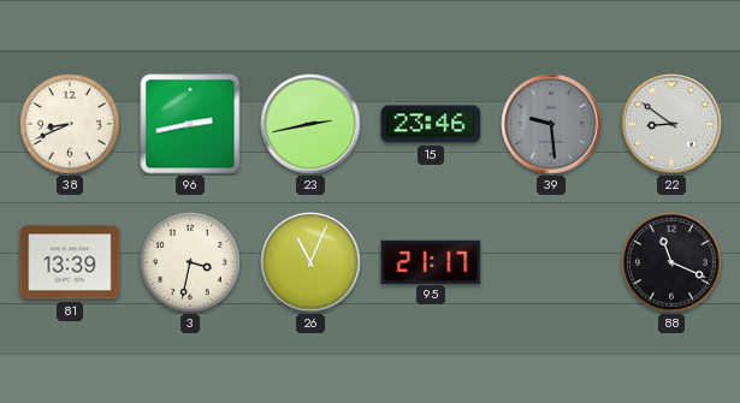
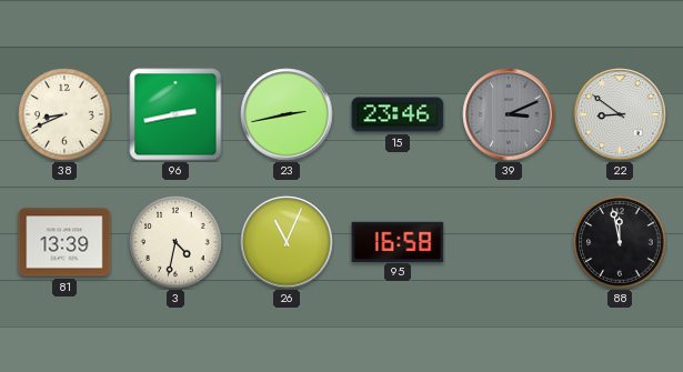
39: 9:29 -> 3:11
3: 3:32 -> 4:32
95: 21:17 -> 16:58
88: 11:19 -> 11:58
